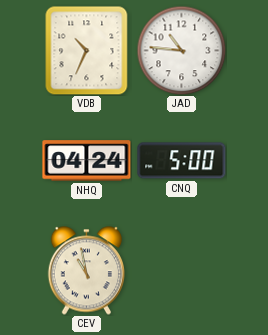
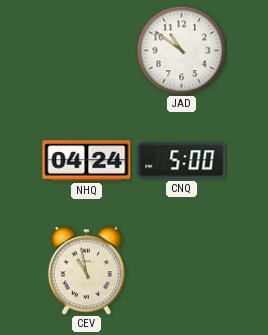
VDB: 10:34 -> none
JAD: 10:46 -> 10:51
